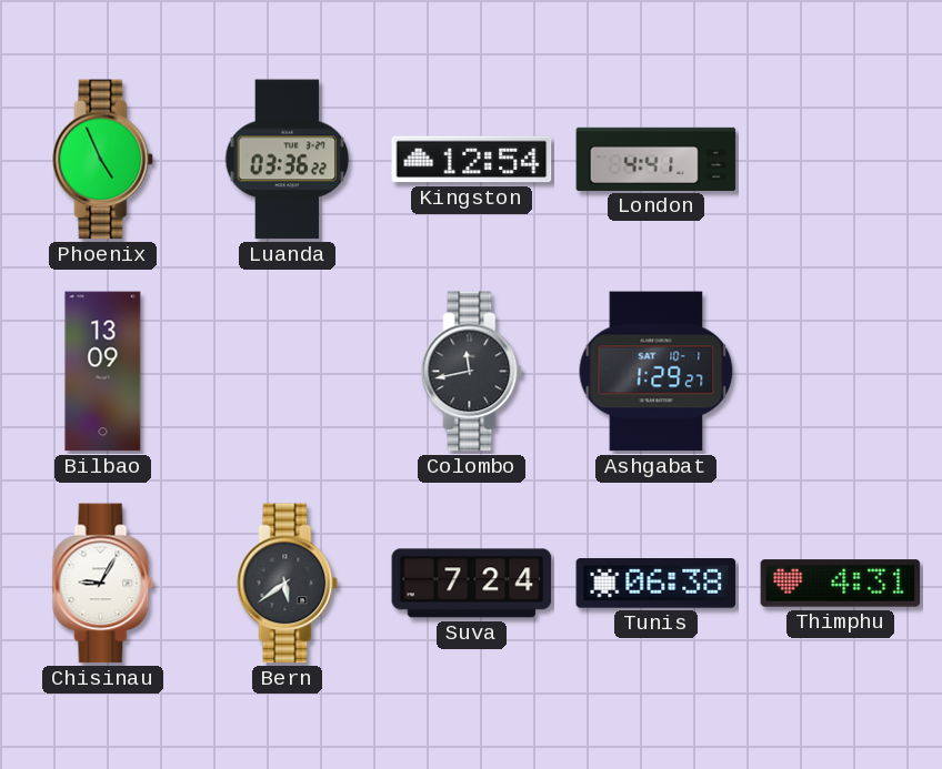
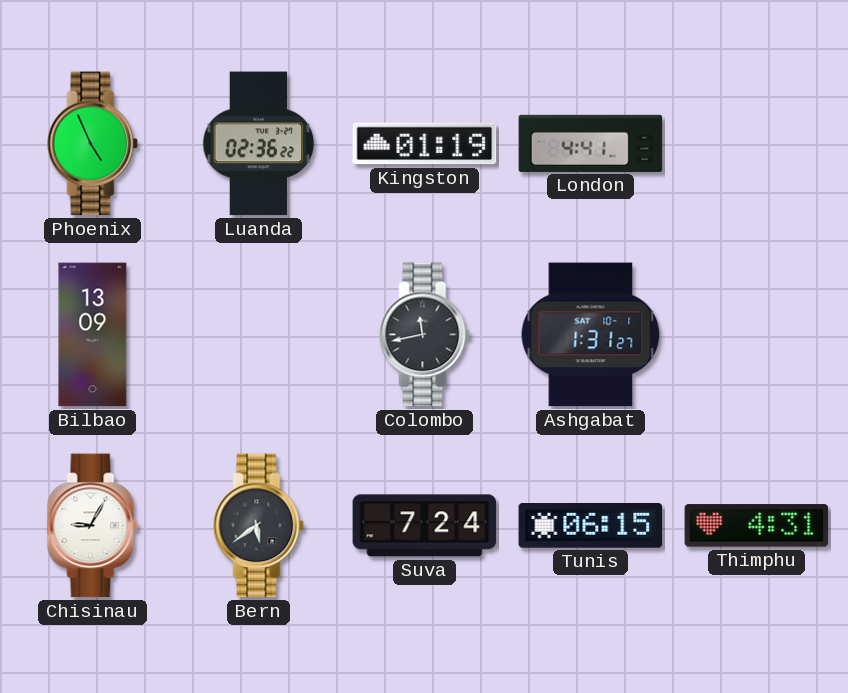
Luanda: 03:36 -> 02:36
Kingston: 12:54 -> 01:19
Ashgabat: 1:29 -> 1:31
Tunis: 06:38 -> 06:15
